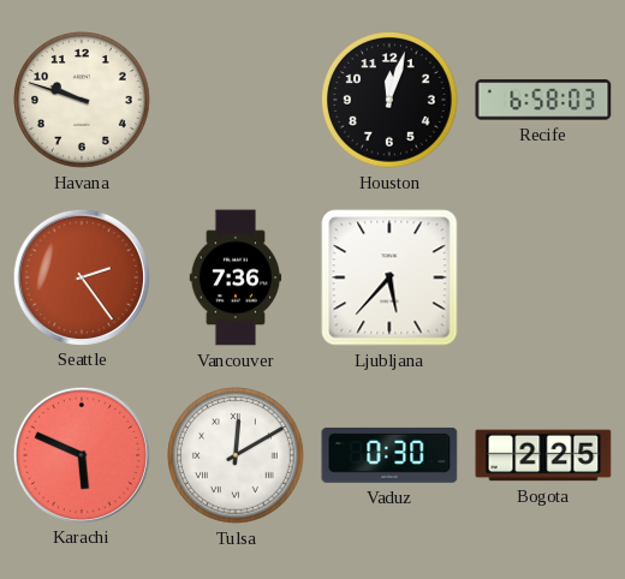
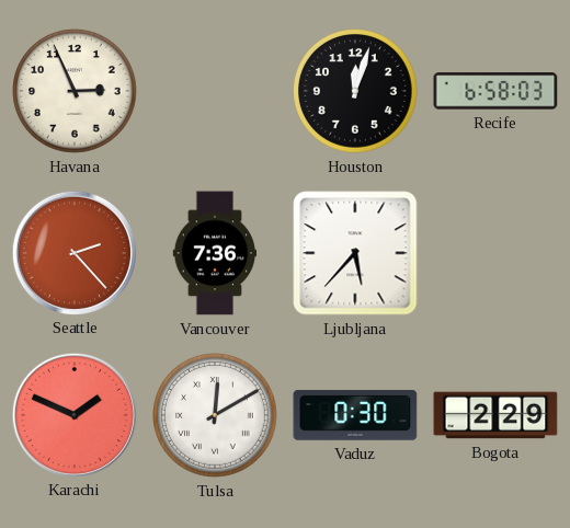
Havana: 9:48 -> 2:56
Seattle: 2:24 -> 2:23
Karachi: 5:49 -> 1:49
Bogota: 2:25 -> 2:29
